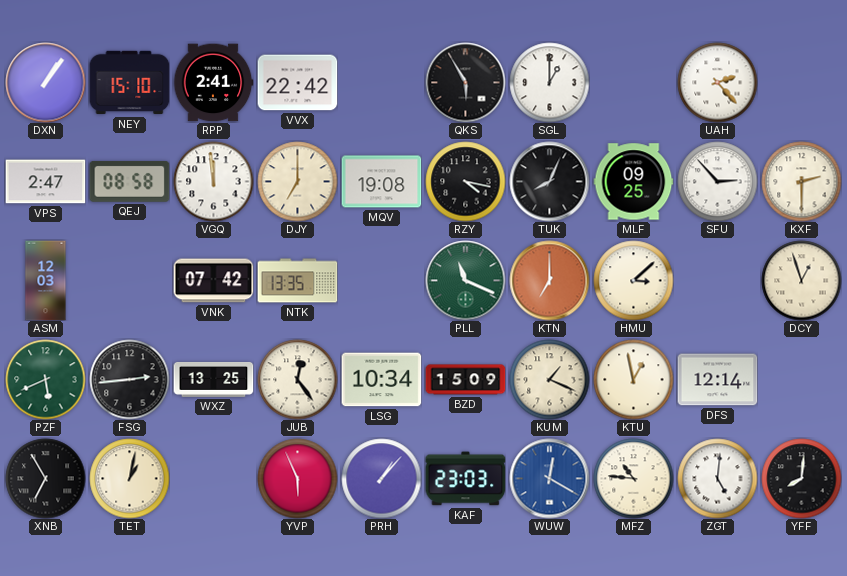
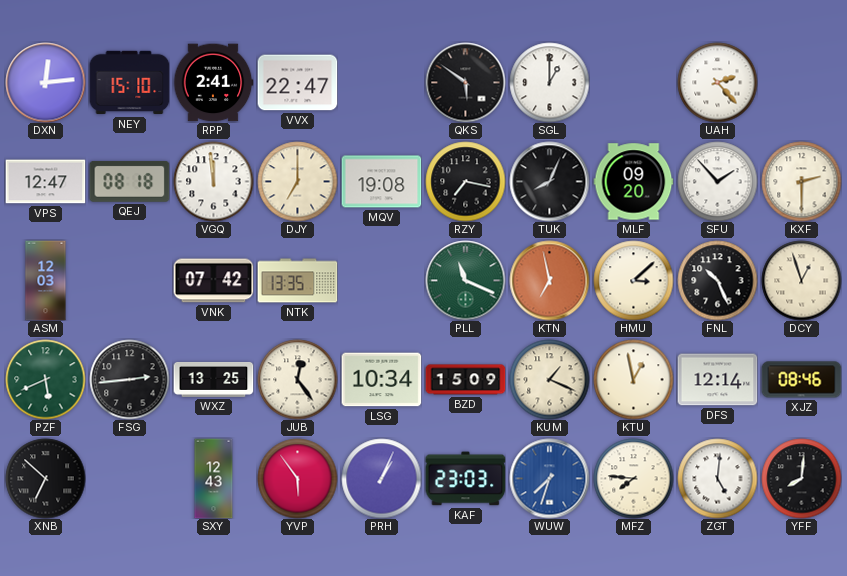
DXN: 1:06 -> 12:14
VVX: 22:42 -> 22:47
QKS: 5:55 -> 5:51
VPS: 2:47 -> 12:47
QEJ: 08:58 -> 08:18
RZY: 4:17 -> 7:17
MLF: 09:25 -> 09:20
SFU: 2:53 -> 1:53
KTN: 7:00 -> 6:58
FNL: none -> 10:26
XJZ: none -> 08:46
XNB: 6:55 -> 6:52
TET: 1:02 -> none
SXY: none -> 12:43
YVP: 5:56 -> 5:54
PRH: 1:07 -> 1:04
WUW: 12:20 -> 7:33
MFZ: 10:46 -> 7:46
